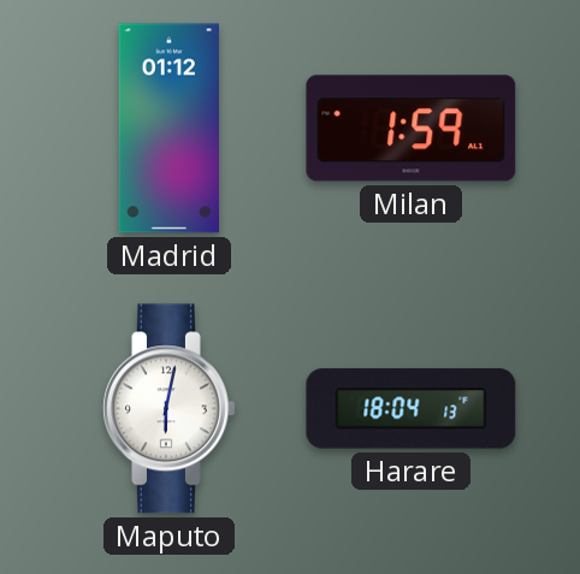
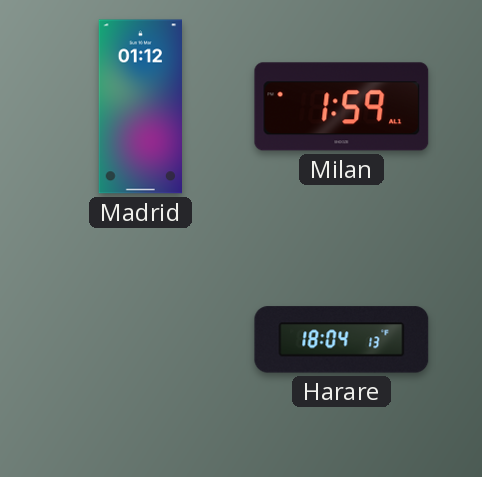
Maputo: 6:02 -> none
